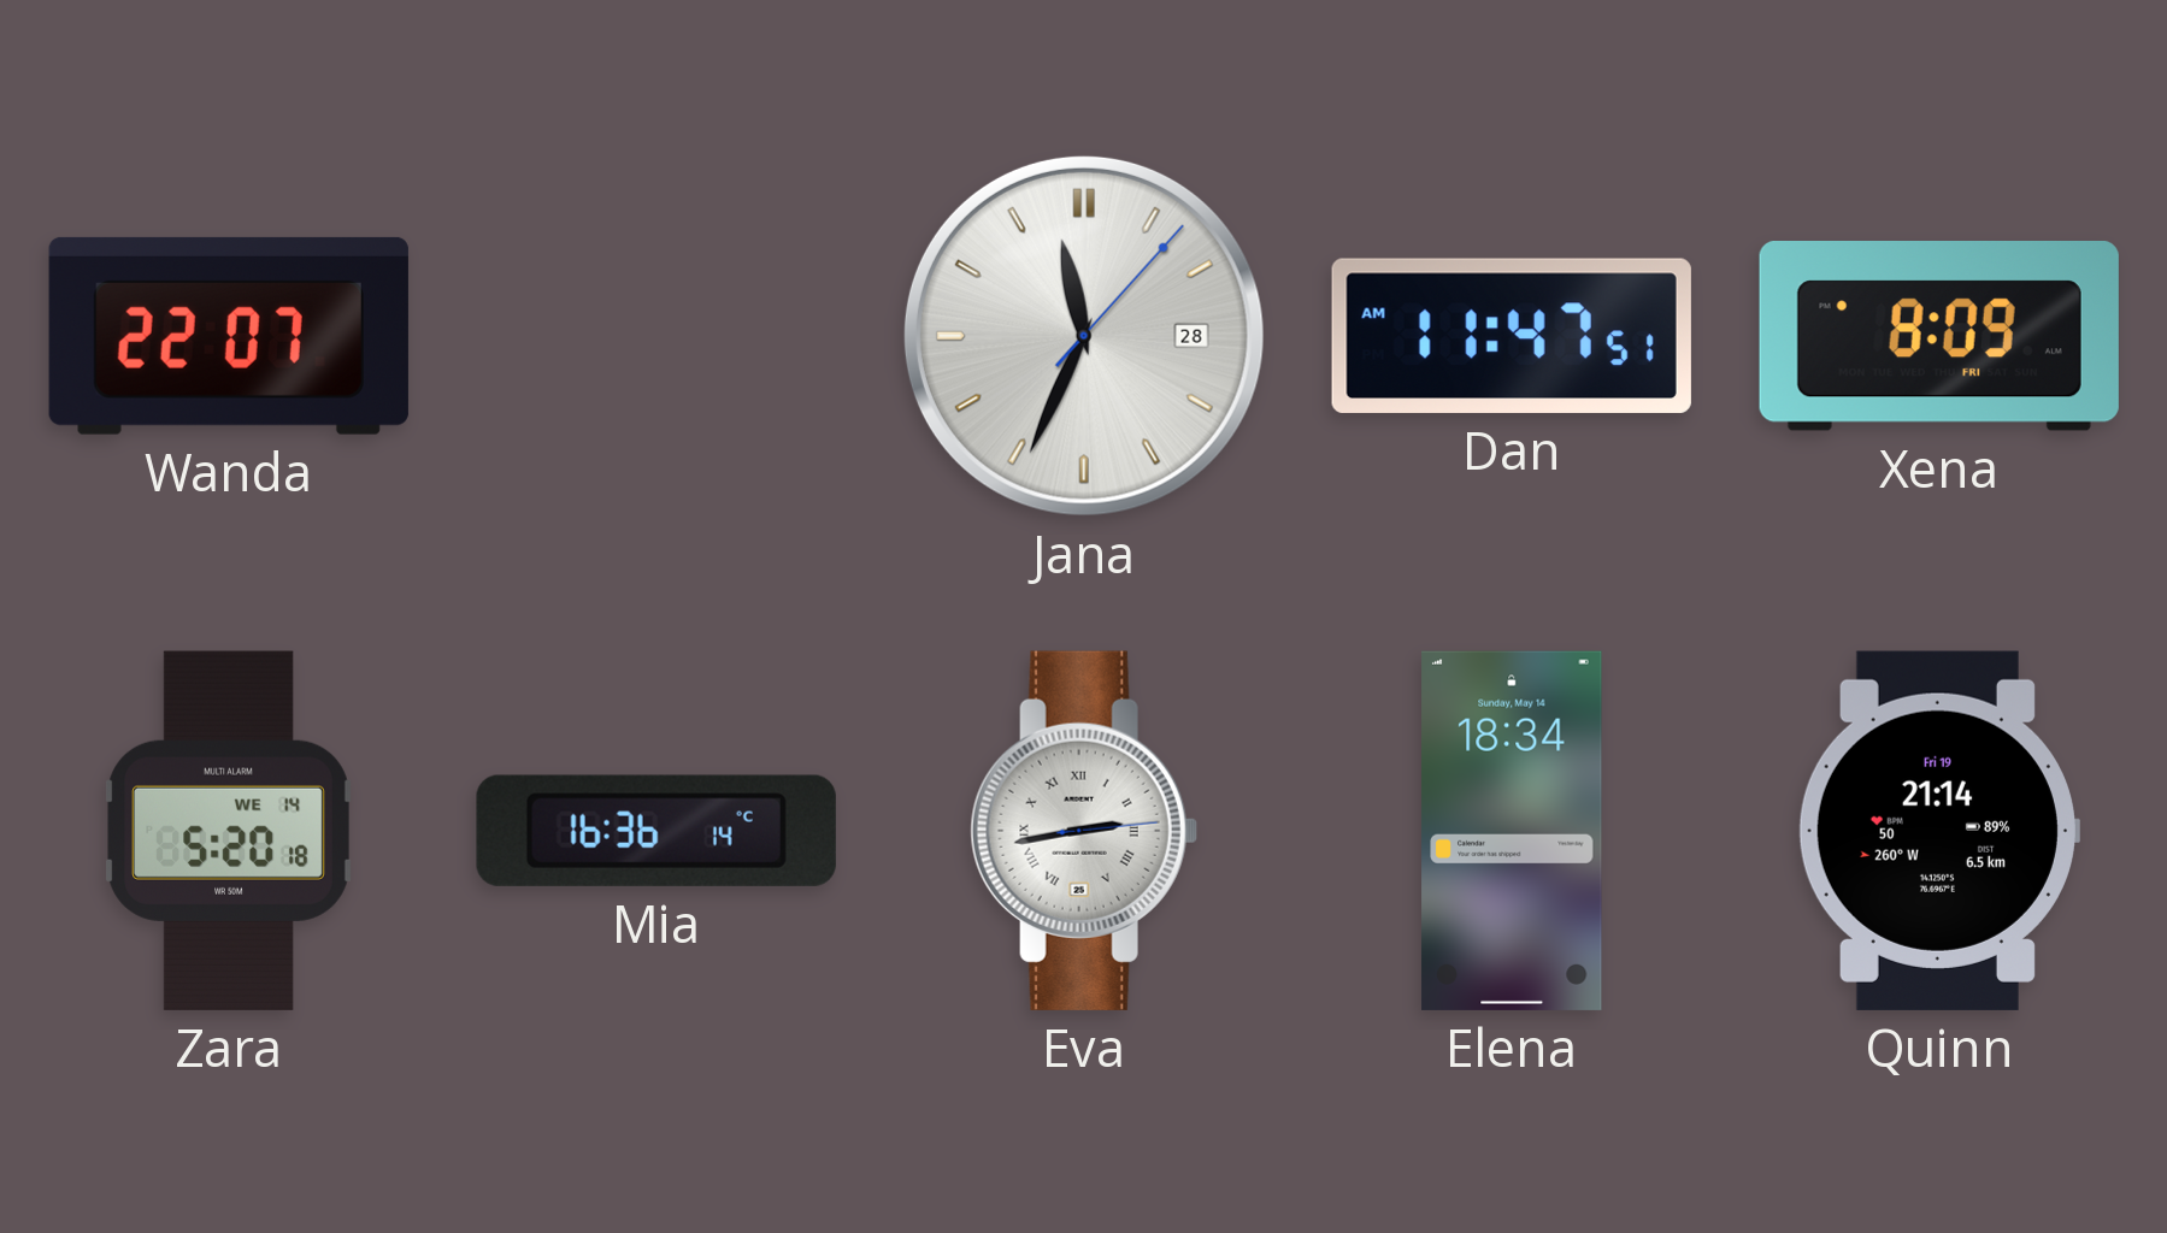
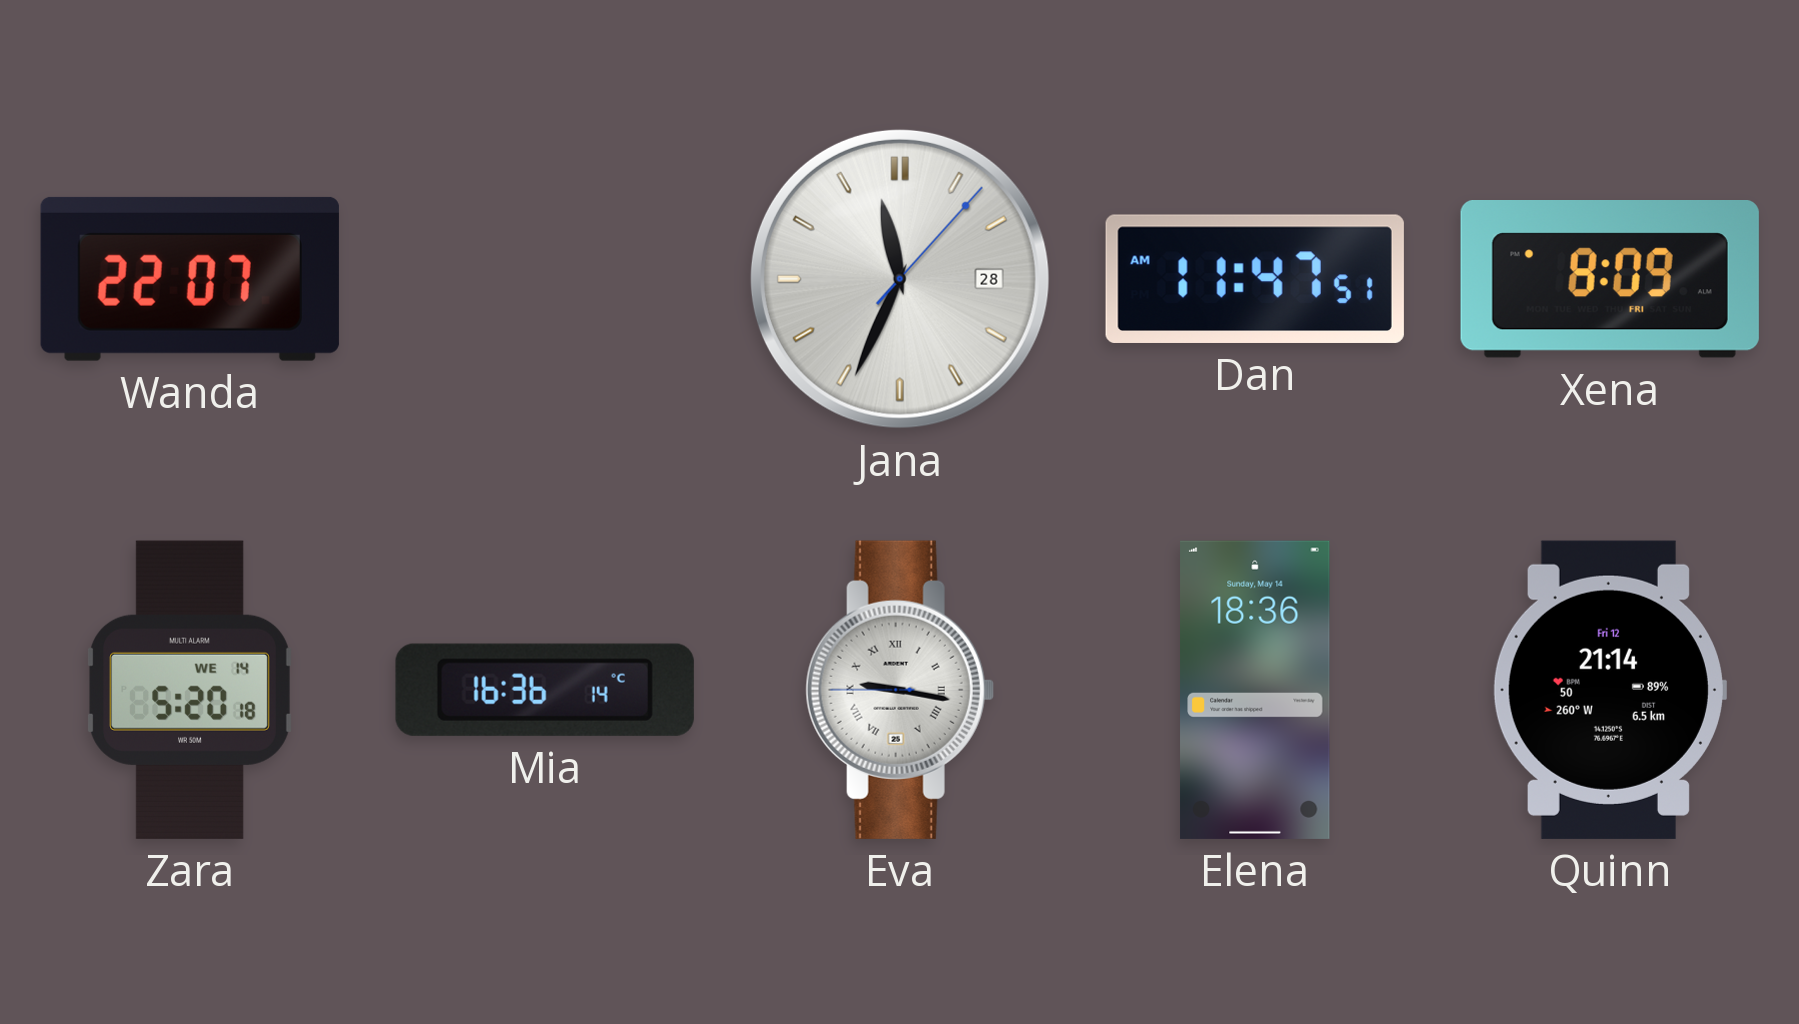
Eva: 2:43 -> 9:16
Elena: 18:34 -> 18:36
Quinn date: Fri 19 -> Fri 12
